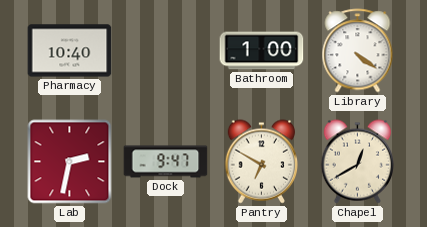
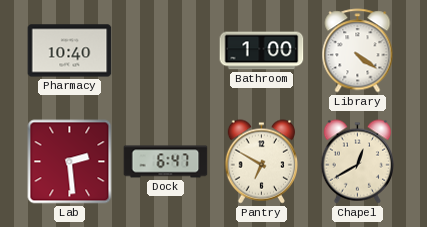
Lab: 2:32 -> 2:29
Dock: 9:47 -> 6:47
